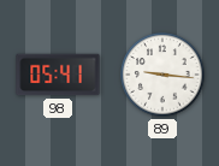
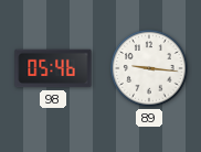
98: 05:41 -> 05:46
